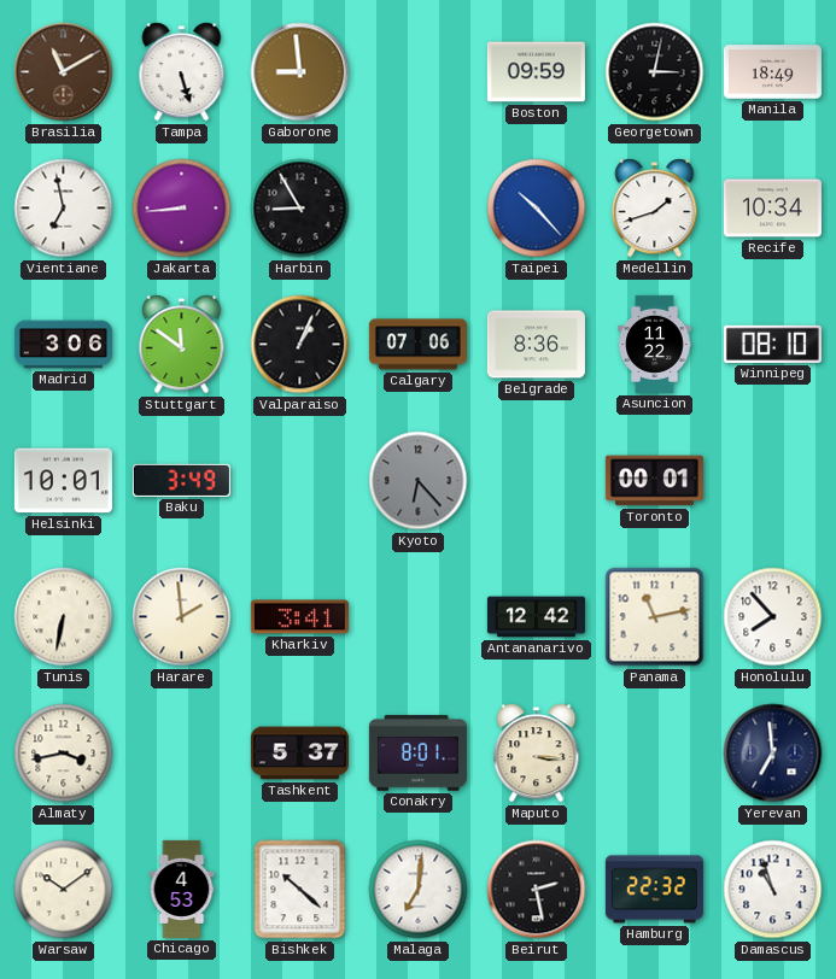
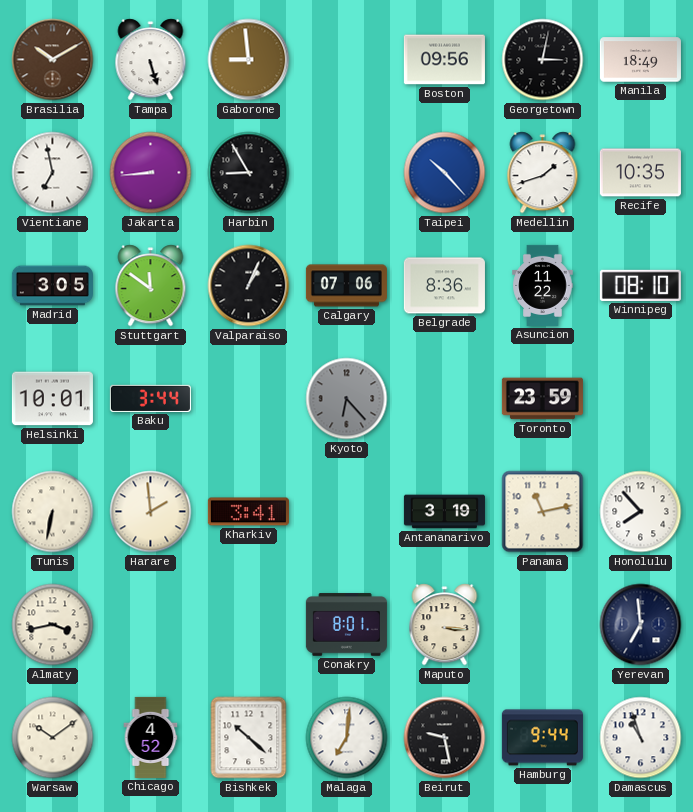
Brasilia: 11:10 -> 10:10
Boston: 09:59 -> 09:56
Recife: 10:34 -> 10:35
Madrid: 3:06 -> 3:05
Baku: 3:49 -> 3:44
Toronto: 00:01 -> 23:59
Antananarivo: 12:42 -> 3:19
Tashkent: 5:37 -> none
Chicago: 4:53 -> 4:52
Beirut: 2:28 -> 9:28
Hamburg: 22:32 -> 9:44
